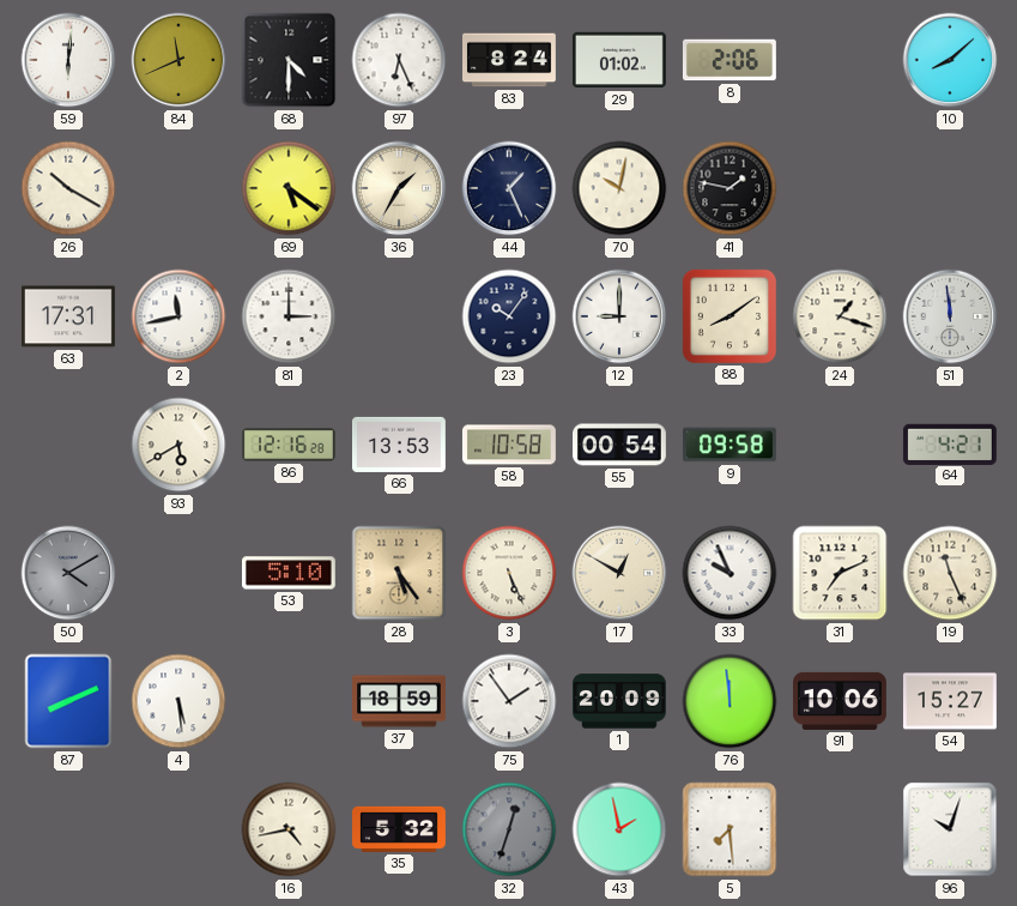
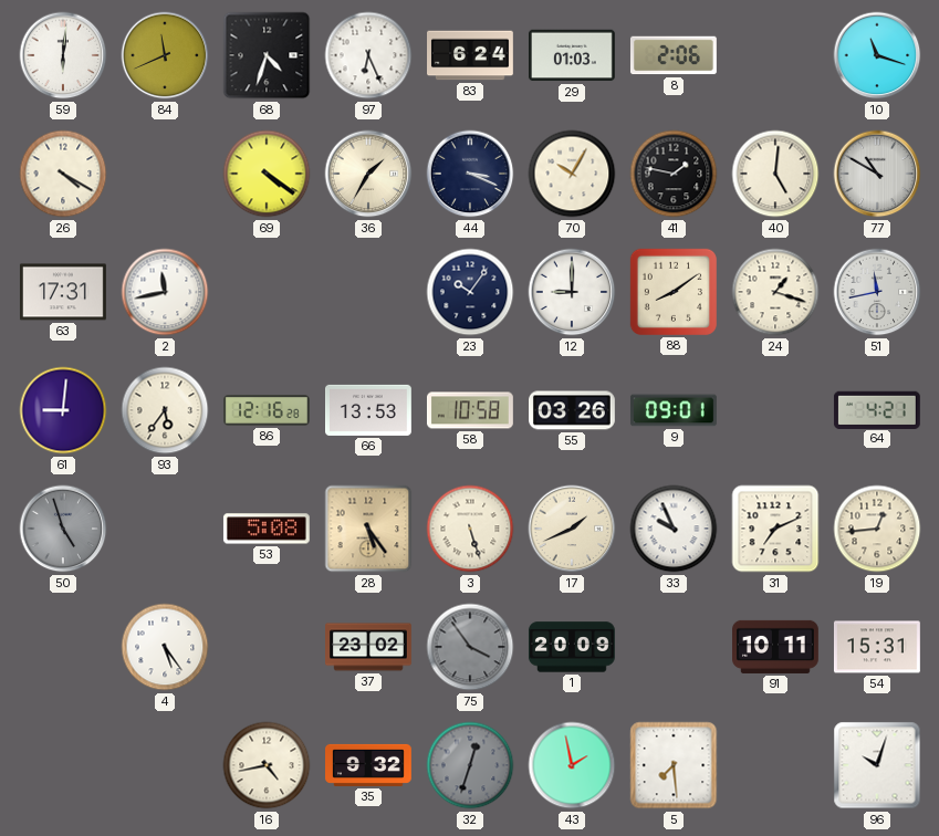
68: 4:30 -> 4:33
83: 8:24 -> 6:24
29: 01:02 -> 01:03
10: 8:08 -> 11:18
26: 10:20 -> 4:20
69: 5:21 -> 4:21
44: 1:26 -> 3:19
70: 10:02 -> 10:05
40: none -> 5:01
77: none -> 10:50
81: 3:00 -> none
51: 11:59 -> 11:43
61: none -> 9:01
93: 5:40 -> 5:36
55: 00:54 -> 03:26
9: 09:58 -> 09:01
50: 4:10 -> 4:57
53: 5:10 -> 5:08
3: 5:26 -> 5:27
17: 12:50 -> 1:41
19: 11:26 -> 12:44
87: 8:11 -> none
4: 5:29 -> 5:24
37: 18:59 -> 23:02
75: 1:54 -> 3:54
75 dial: white -> grey
76: 11:59 -> none
91: 10:06 -> 10:11
54: 15:27 -> 15:31
35: 5:32 -> 9:32
